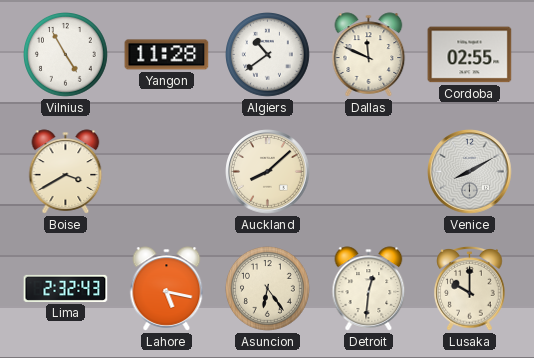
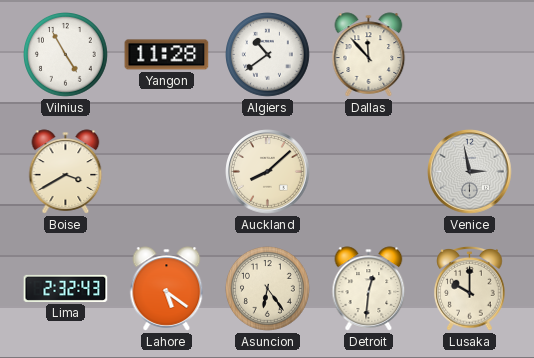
Dallas: 11:49 -> 11:53
Cordoba: 02:55 -> none
Venice: 8:10 -> 2:58
Lahore: 5:17 -> 5:21
